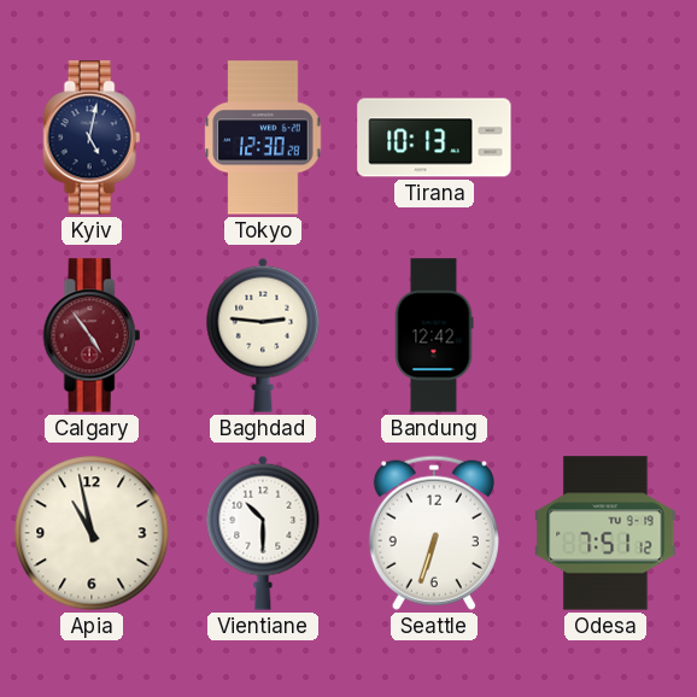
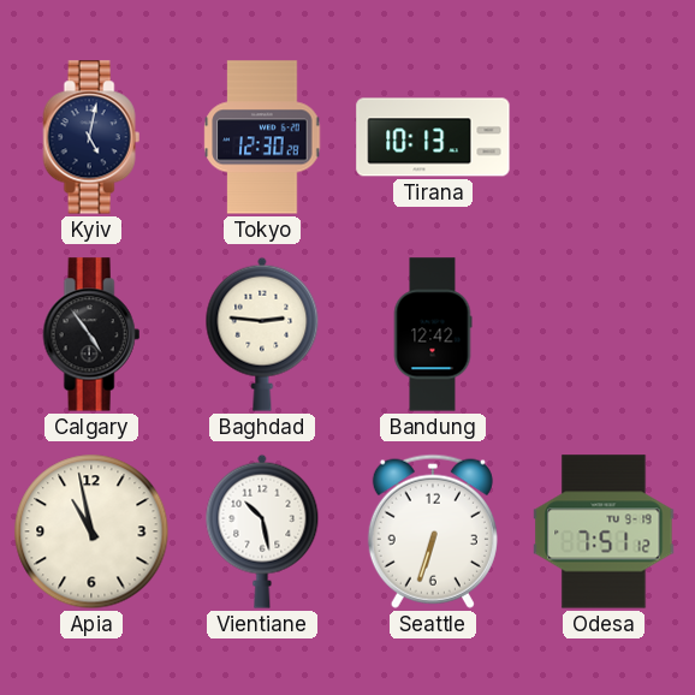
Calgary dial: burgundy -> black
Vientiane: 10:30 -> 10:28
